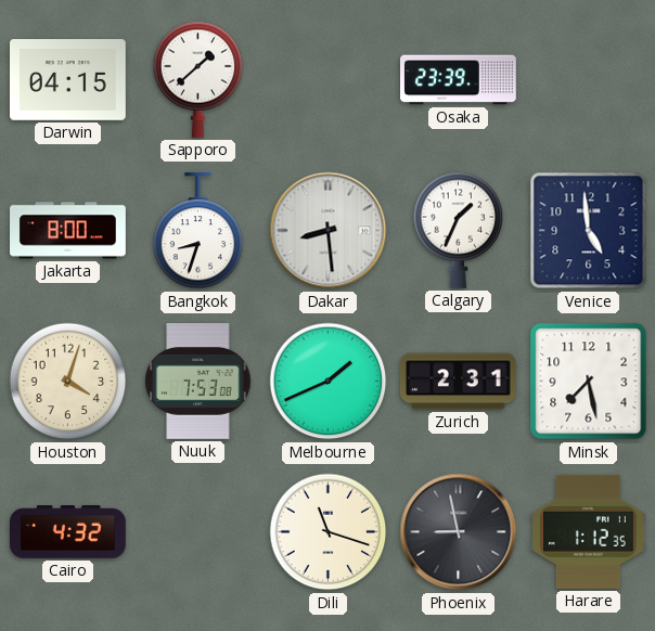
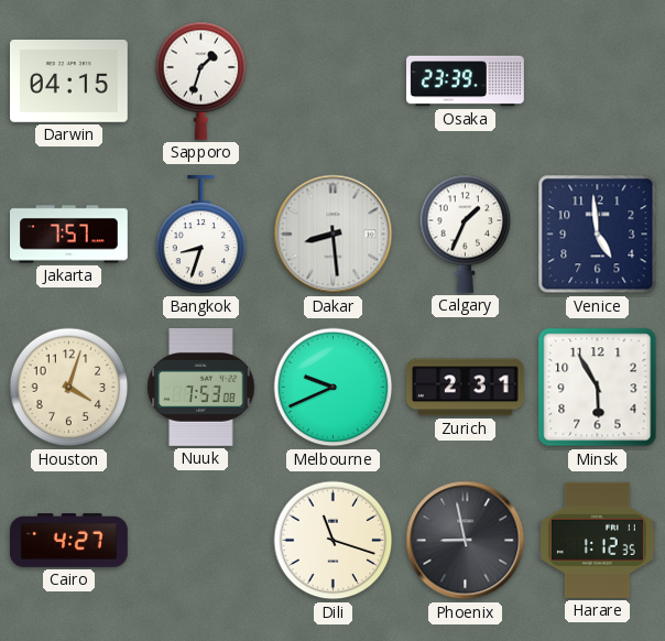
Sapporo: 1:38 -> 1:33
Jakarta: 8:00 -> 7:57
Melbourne: 1:41 -> 9:41
Minsk: 7:28 -> 5:55
Cairo: 4:32 -> 4:27
